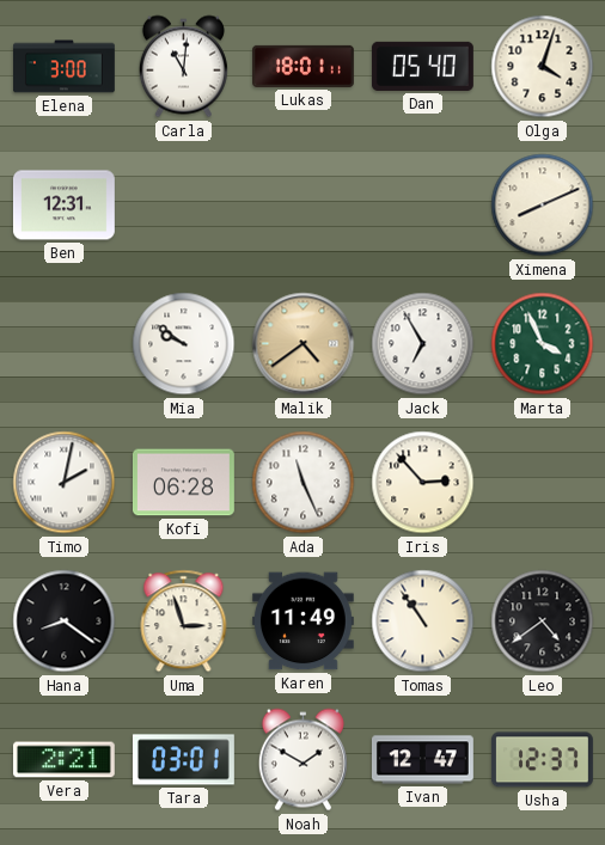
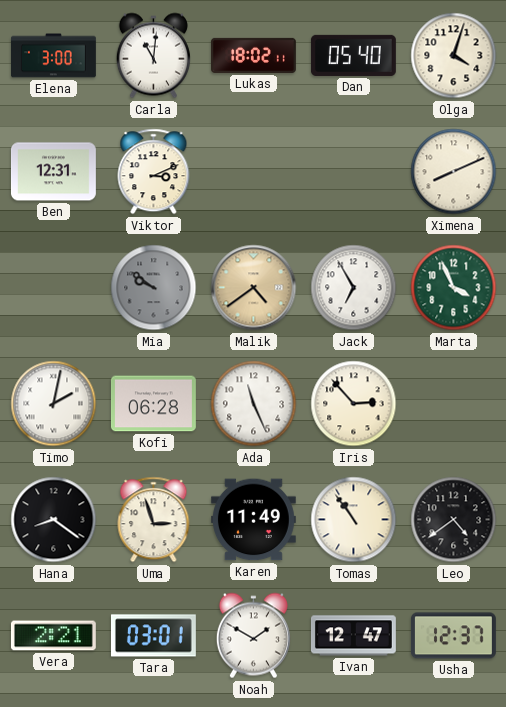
Lukas: 18:01 -> 18:02
Viktor: none -> 3:11
Mia dial: white -> grey
